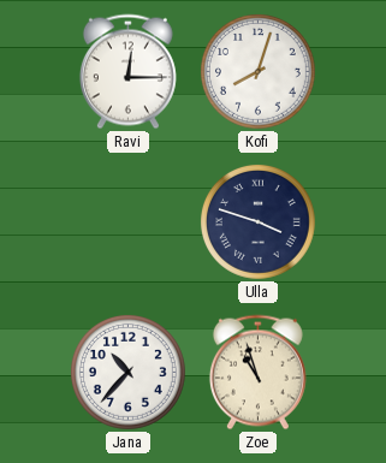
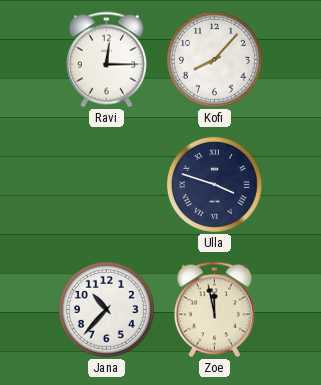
Kofi: 8:03 -> 8:07
Zoe: 10:57 -> 11:58
